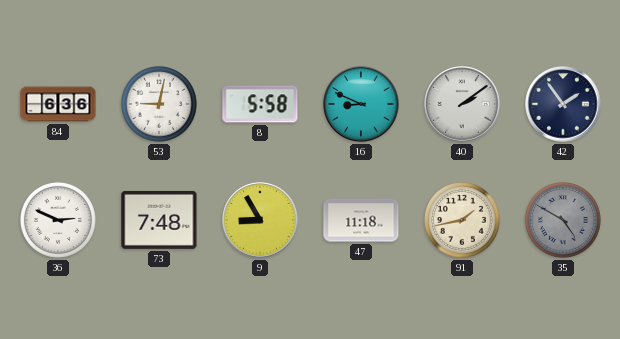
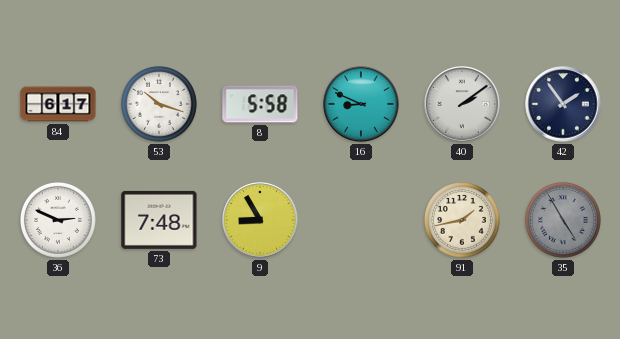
84: 6:36 -> 6:17
53: 9:02 -> 10:18
47: 11:18 -> none
35: 4:50 -> 4:55
